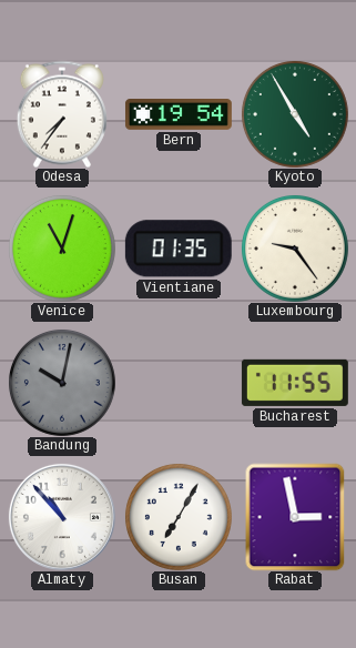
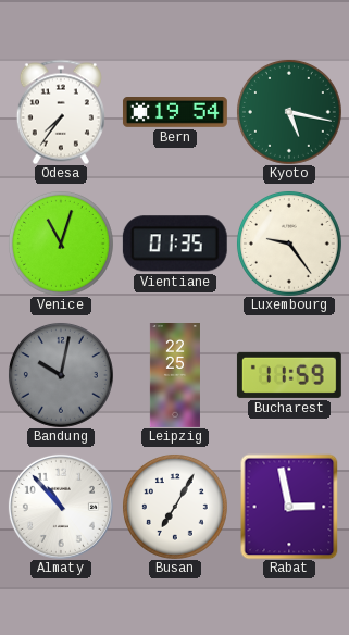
Kyoto: 4:55 -> 5:17
Leipzig: none -> 22:25
Bucharest: 11:55 -> 11:59
